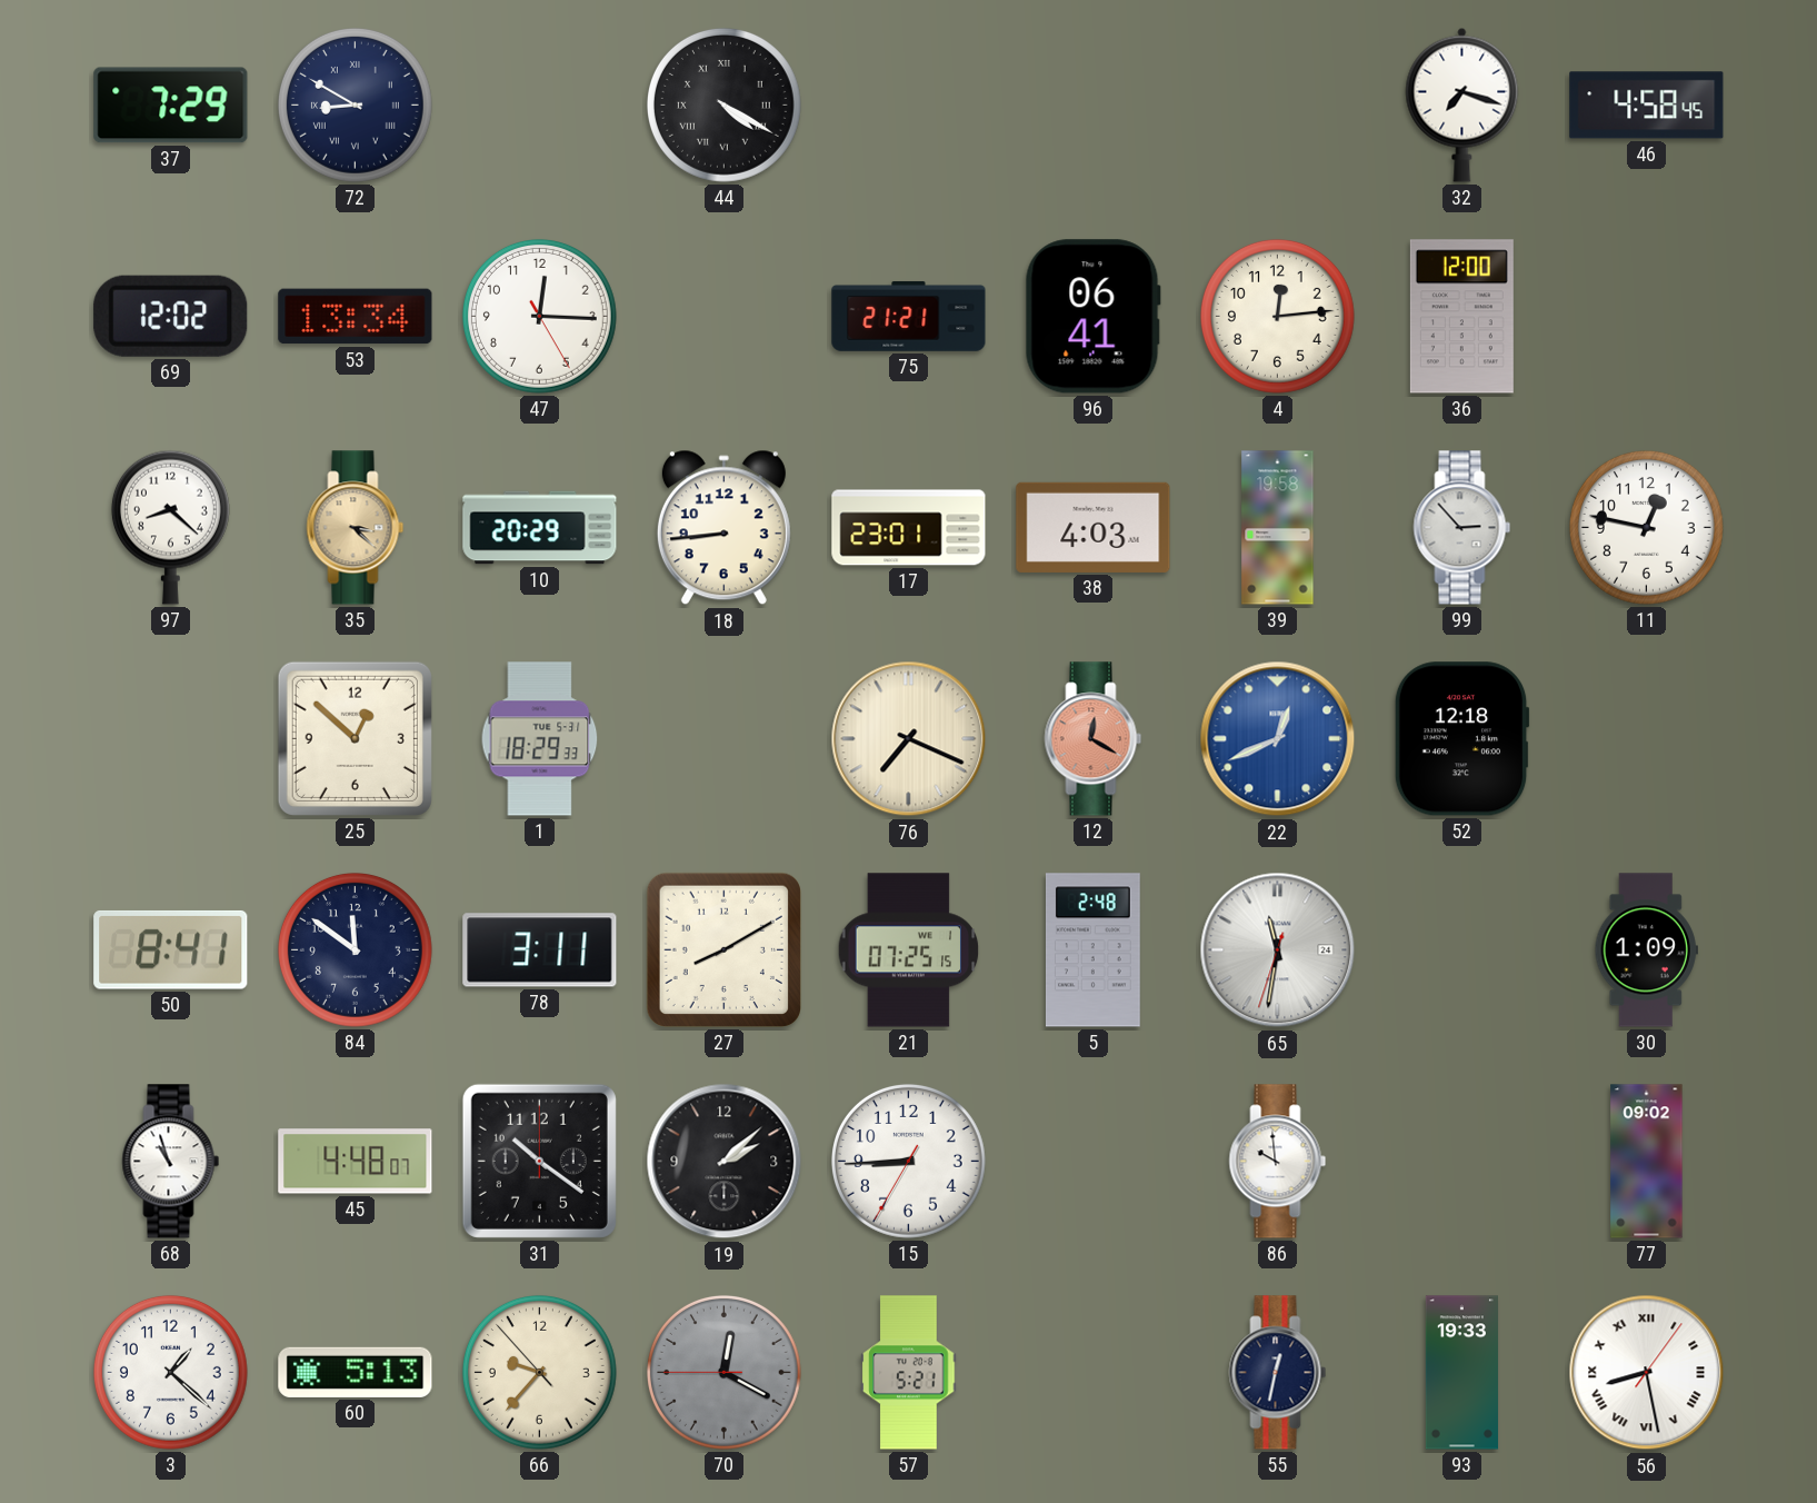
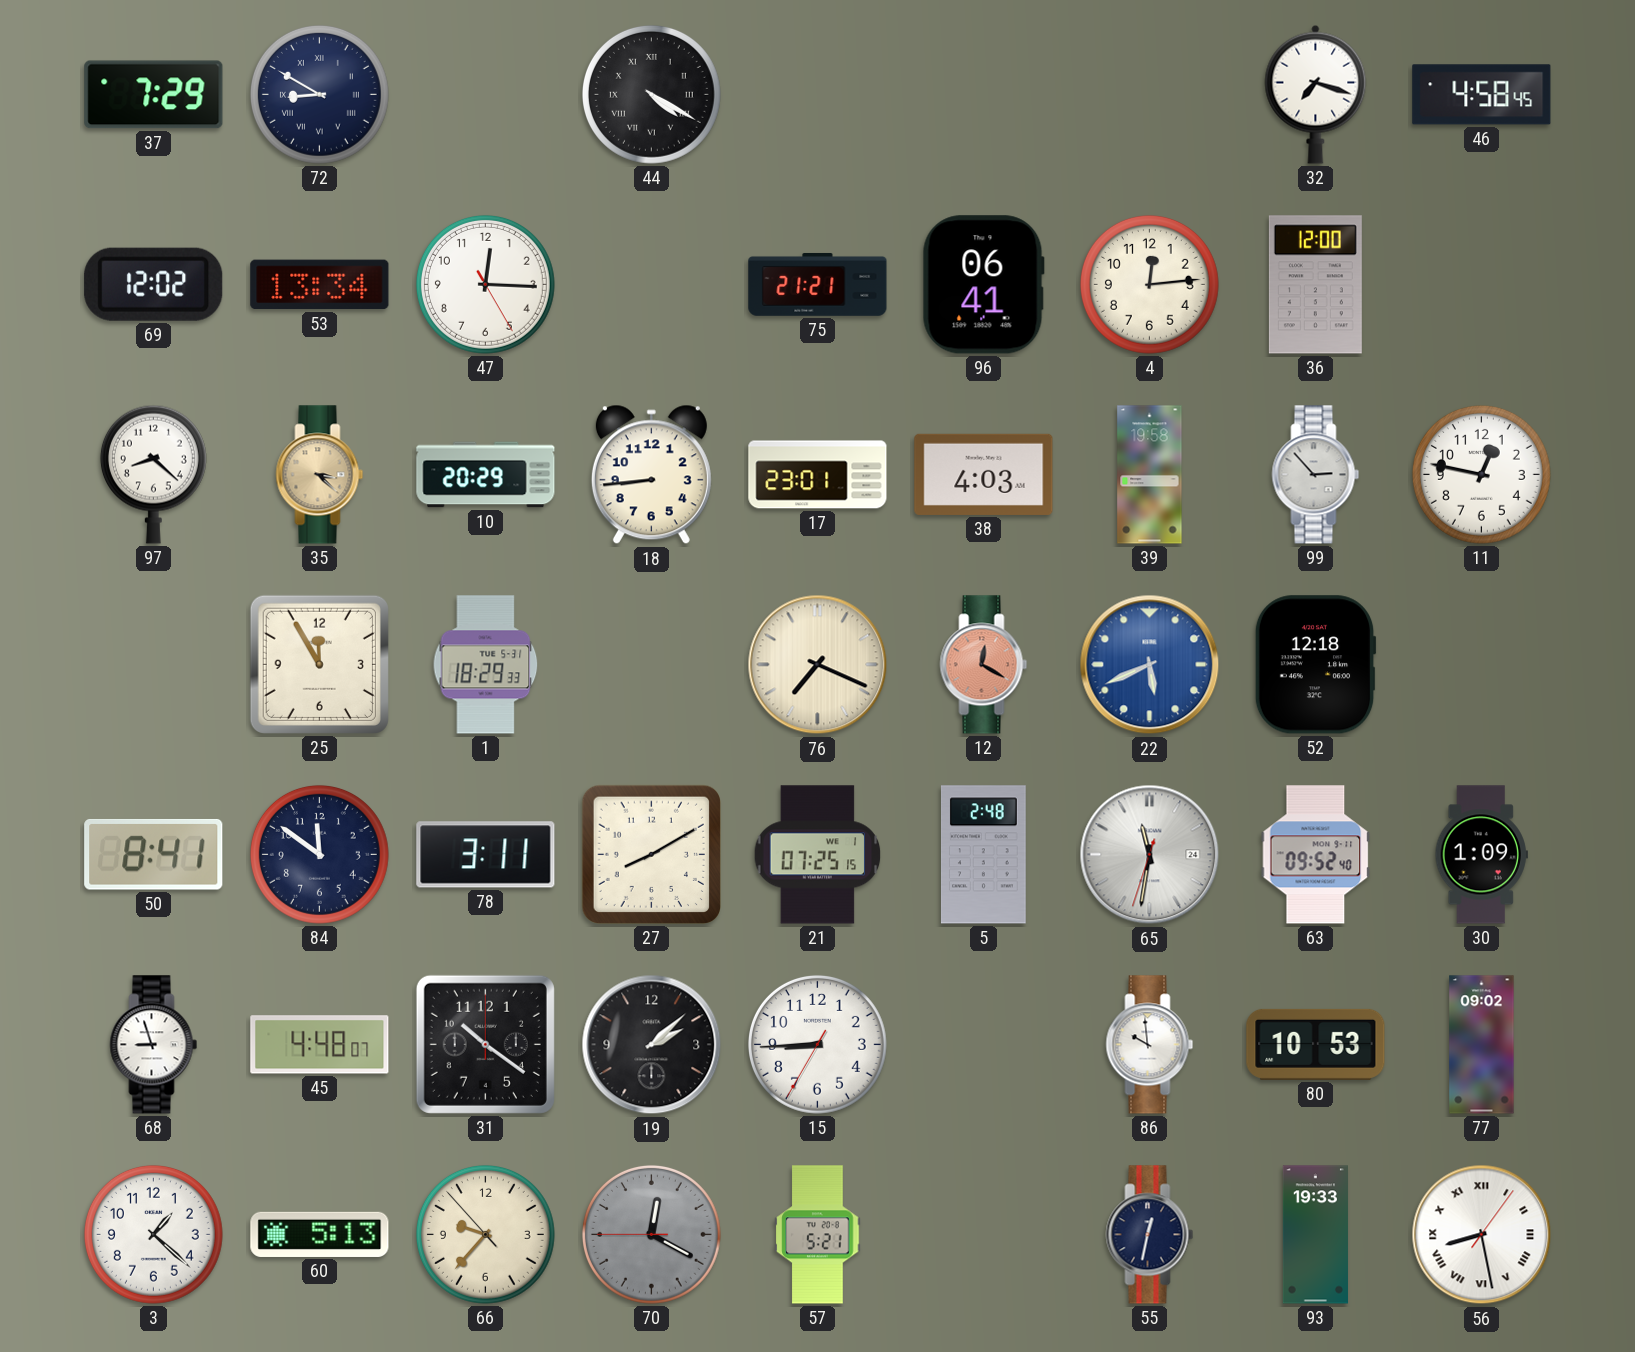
25: 12:52 -> 11:55
22: 12:41 -> 5:41
63: none -> 09:52
68: 10:57 -> 8:57
80: none -> 10:53
